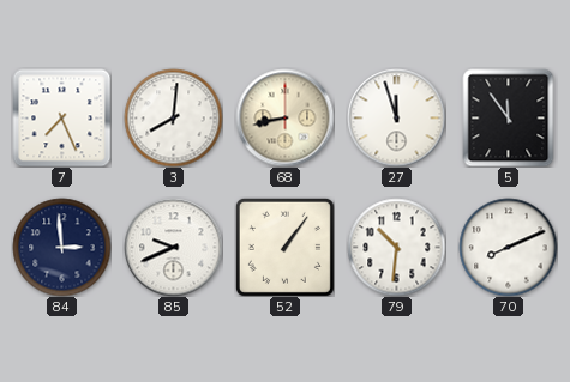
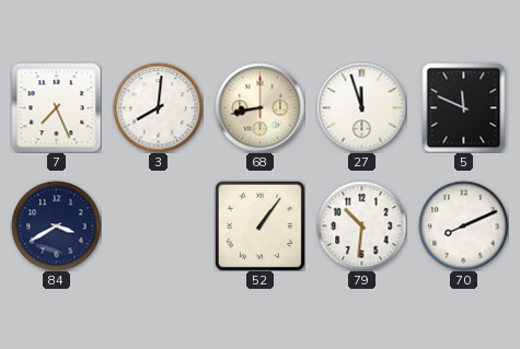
5: 11:54 -> 11:49
84: 2:59 -> 3:40
85: 9:41 -> none
